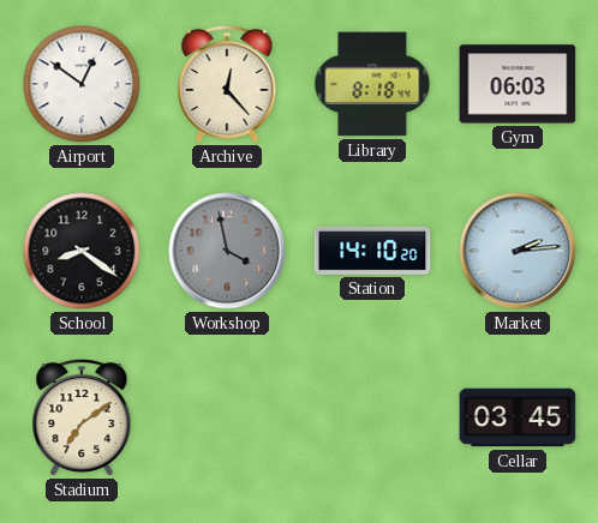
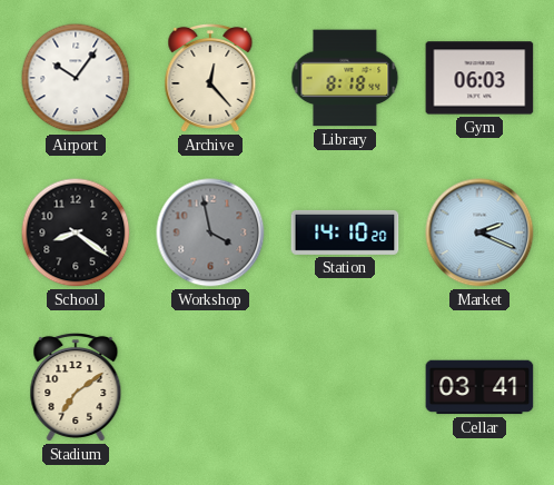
Airport: 12:51 -> 10:06
Market: 2:14 -> 2:19
Cellar: 03:45 -> 03:41
